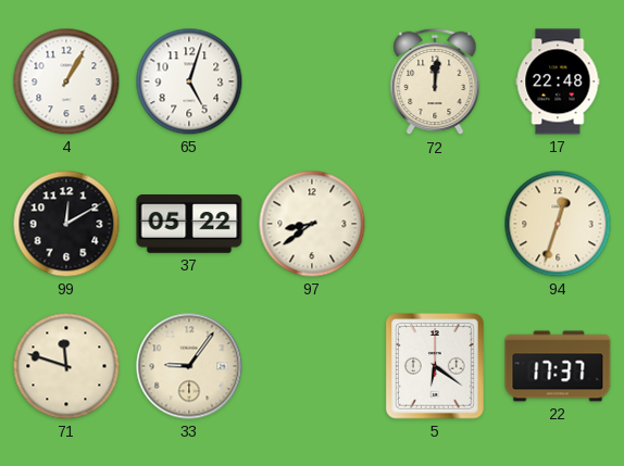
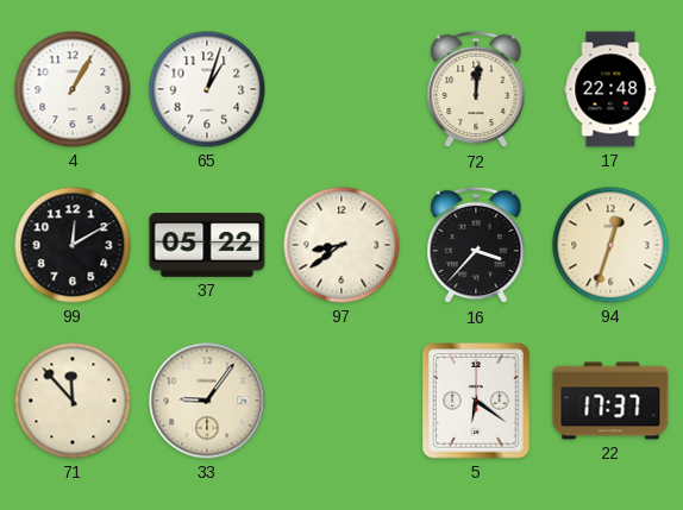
65: 5:03 -> 1:03
16: none -> 3:37
71: 11:48 -> 11:53
